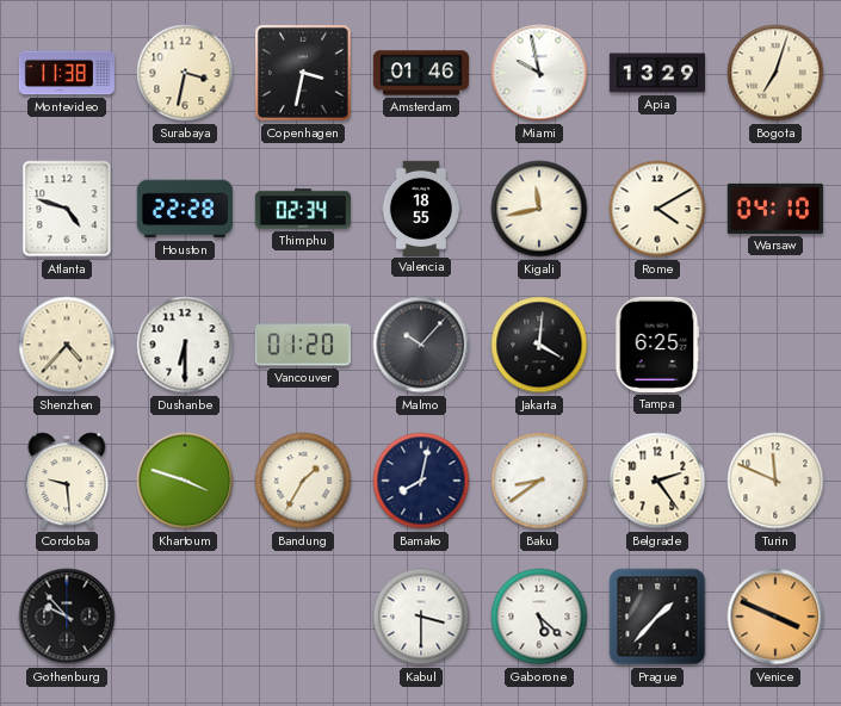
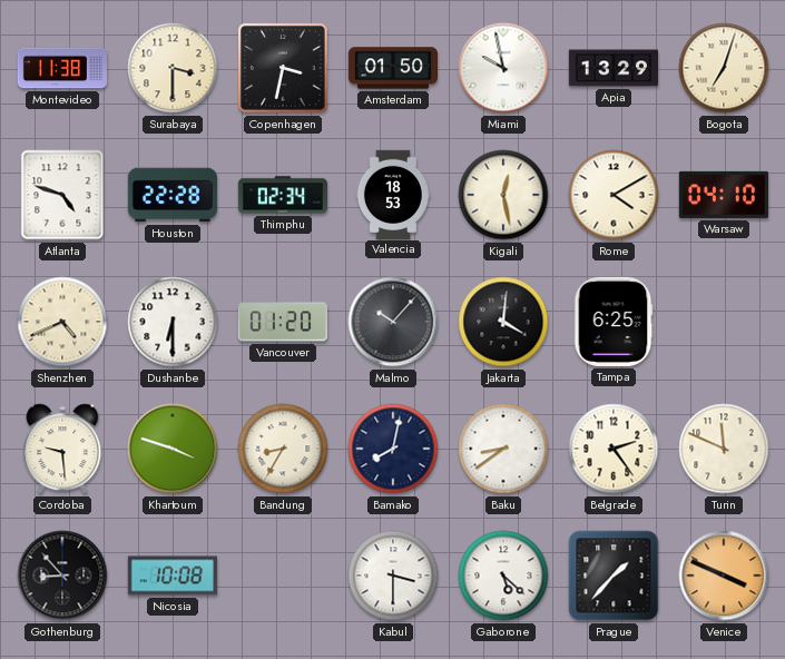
Surabaya: 3:32 -> 3:30
Amsterdam: 01:46 -> 01:50
Valencia: 18:55 -> 18:53
Kigali: 11:43 -> 12:28
Shenzhen: 4:37 -> 4:41
Bandung: 1:35 -> 8:35
Gothenburg: 9:53 -> 8:53
Nicosia: none -> 10:08
